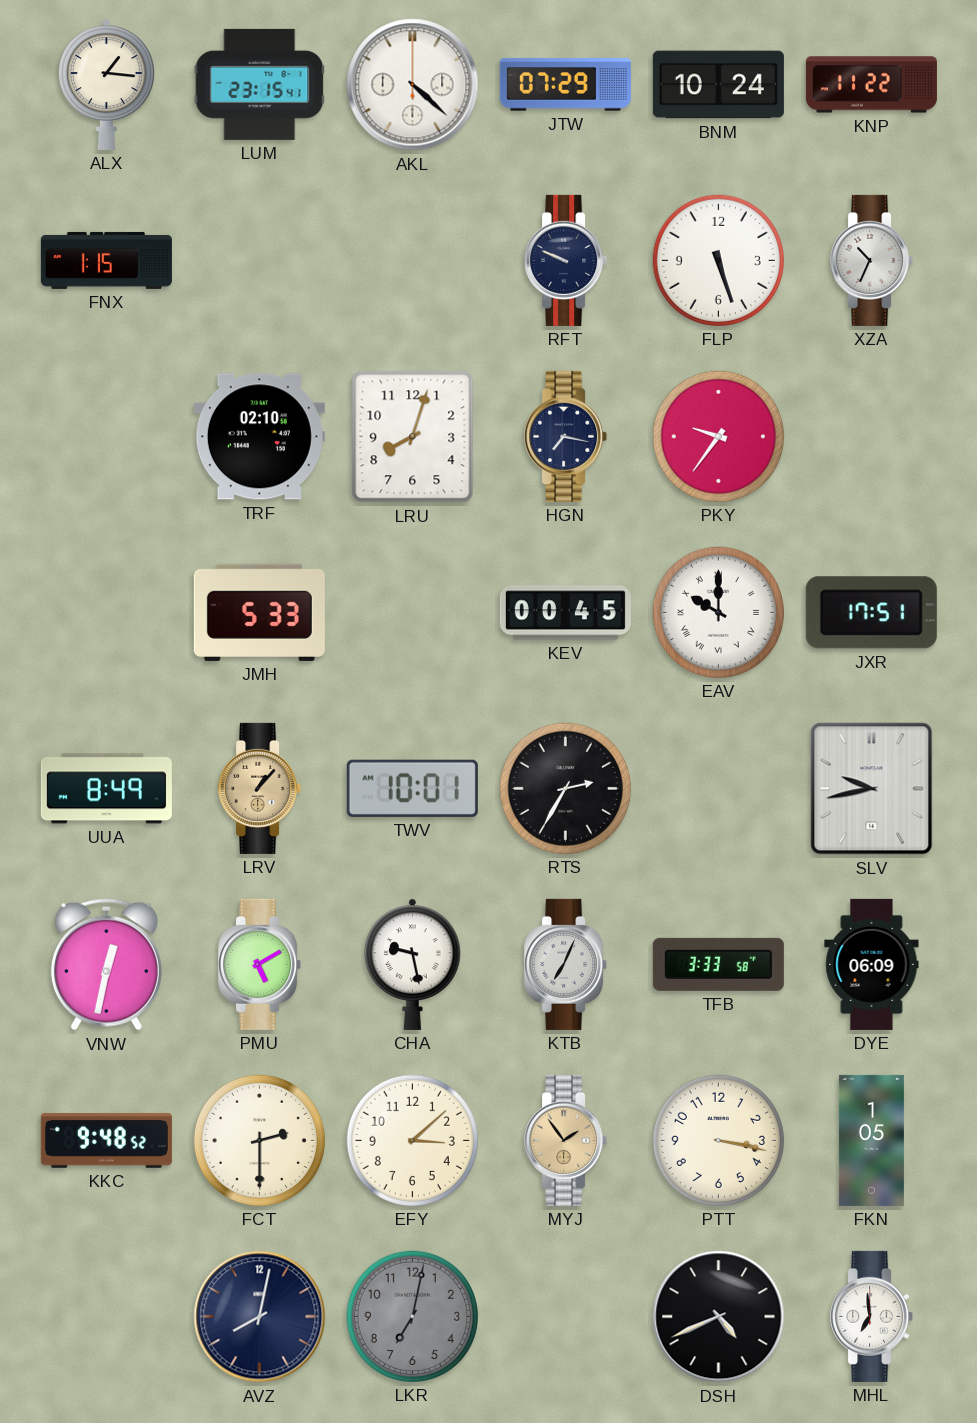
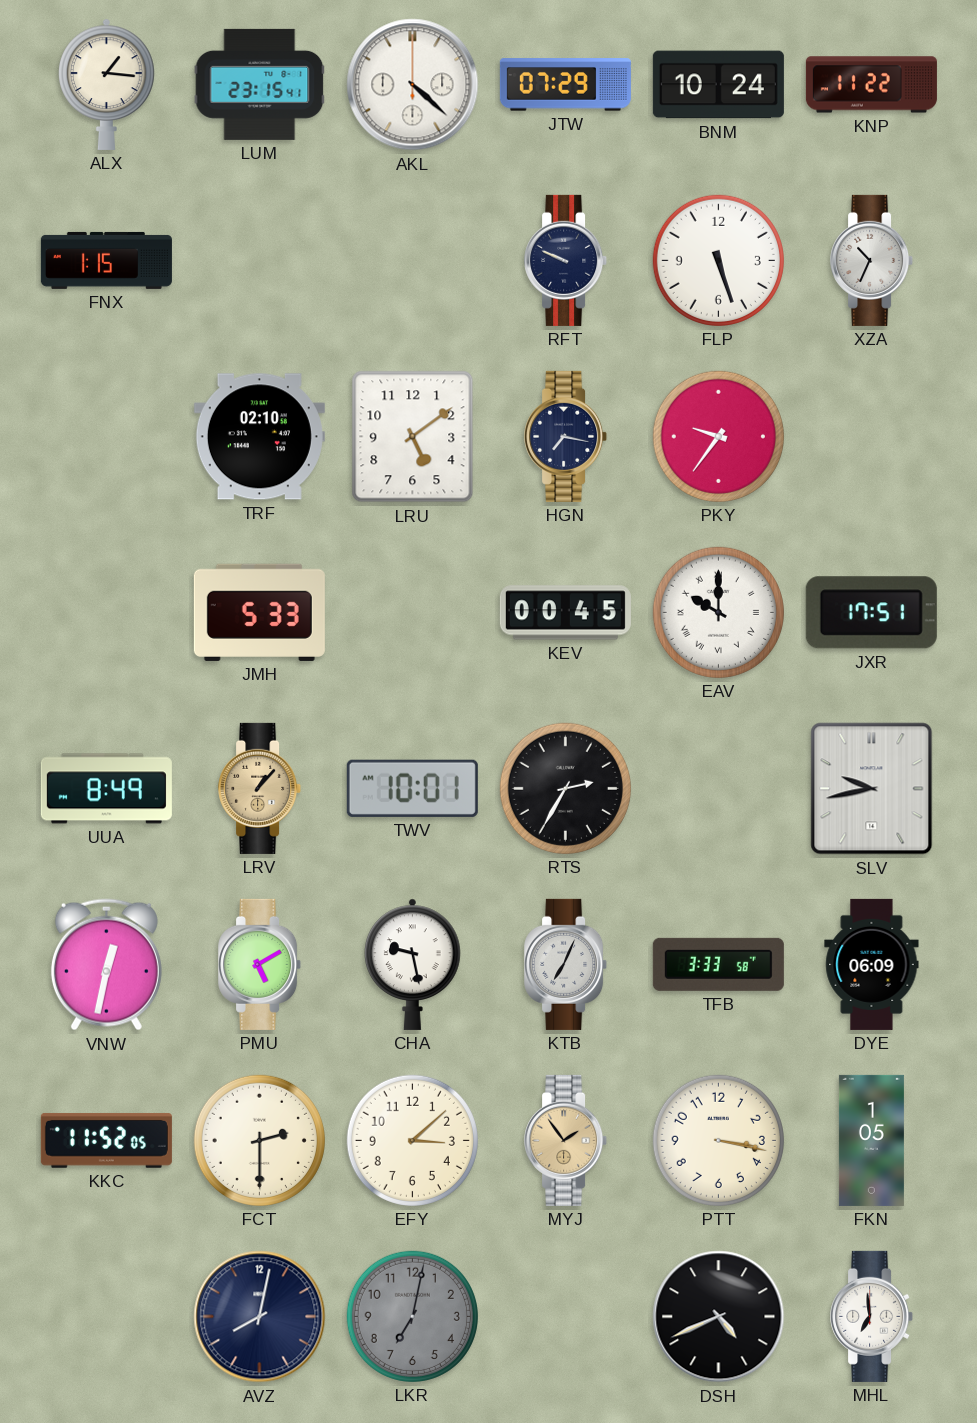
LRU: 8:03 -> 5:09
KKC: 9:48 -> 11:52
